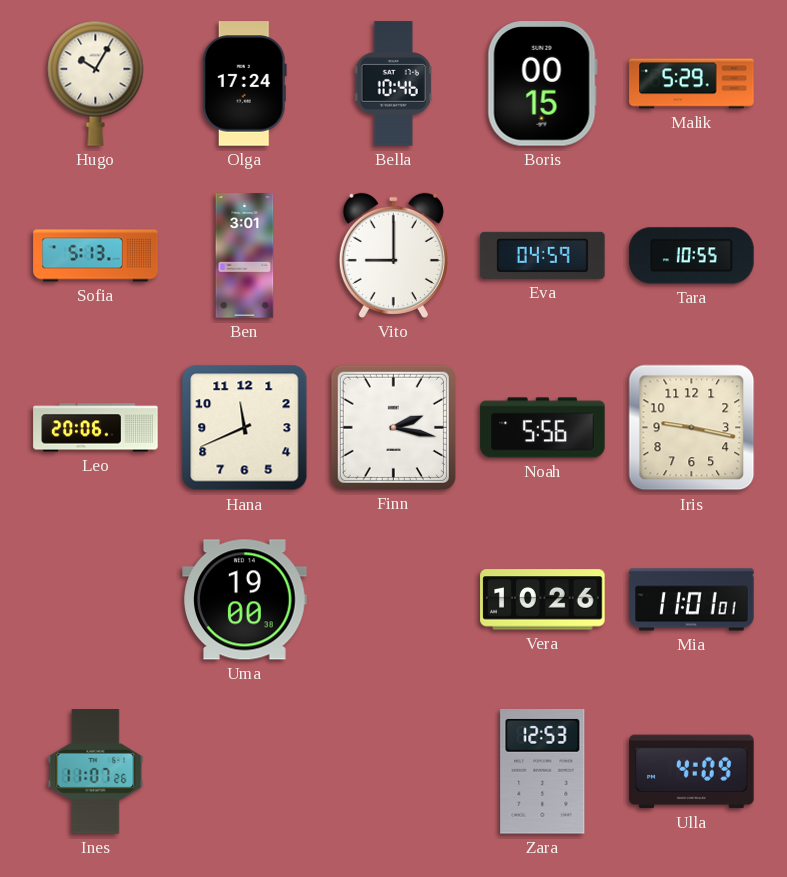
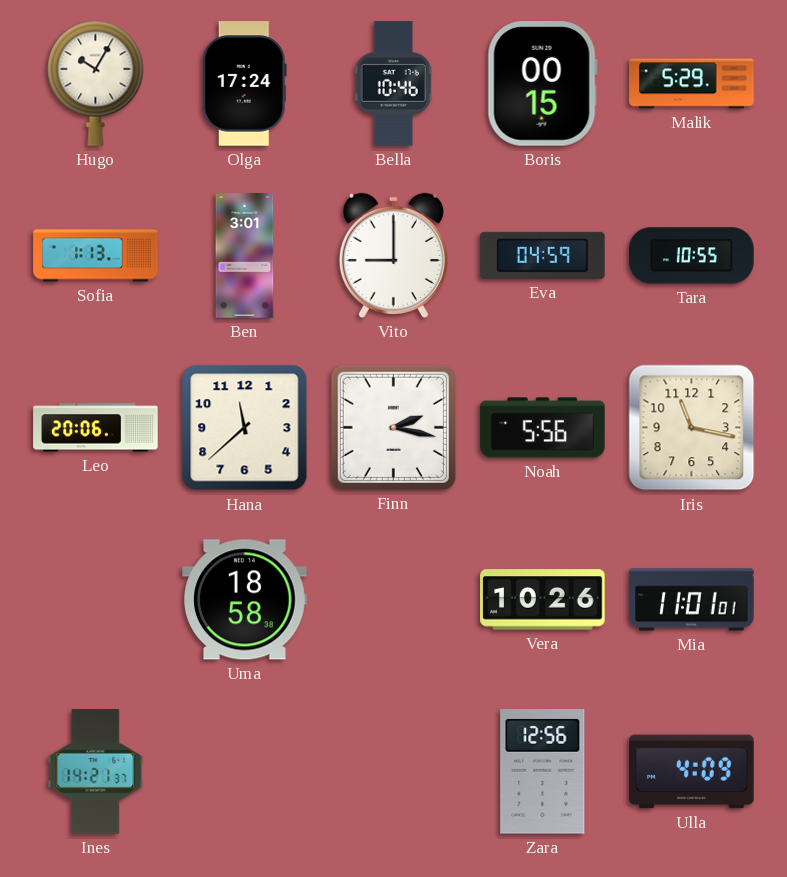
Sofia: 5:13 -> 1:13
Hana: 11:41 -> 11:38
Iris: 9:17 -> 11:17
Uma: 19:00 -> 18:58
Ines: 11:07 -> 14:21
Zara: 12:53 -> 12:56
